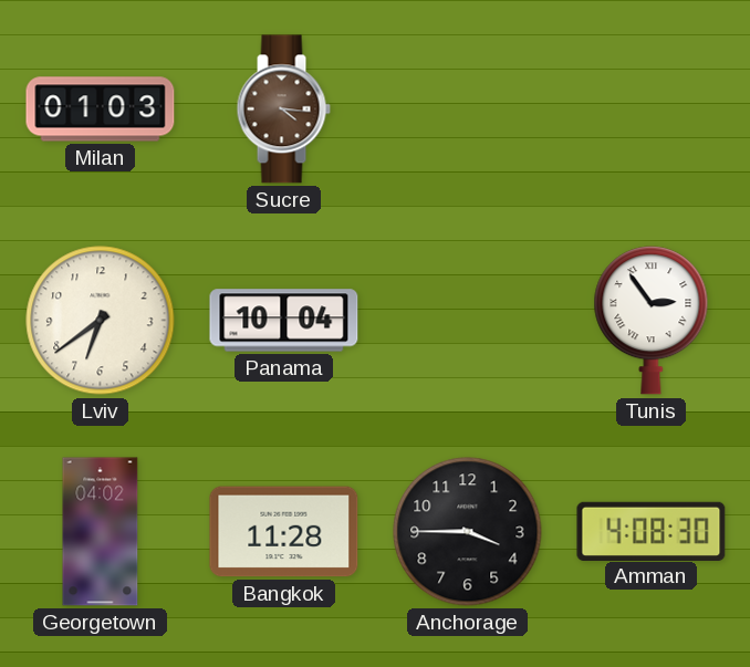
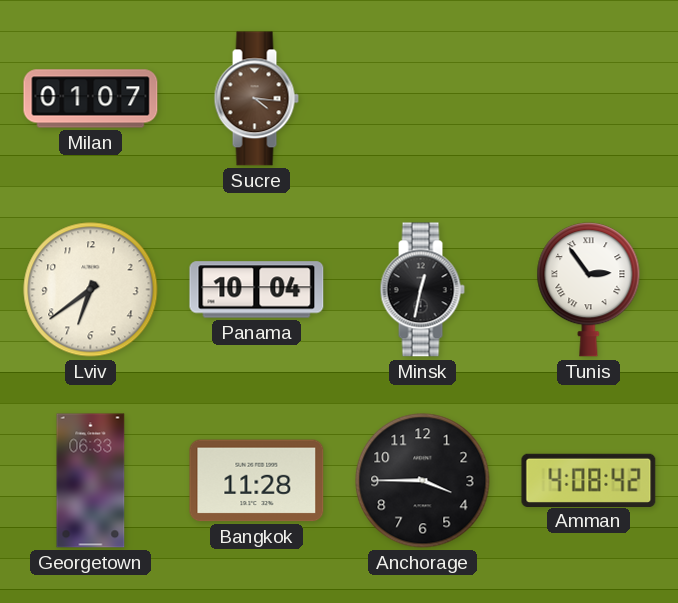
Milan: 01:03 -> 01:07
Minsk: none -> 12:32
Georgetown: 04:02 -> 06:33
Amman: 4:08:30 -> 4:08:42
